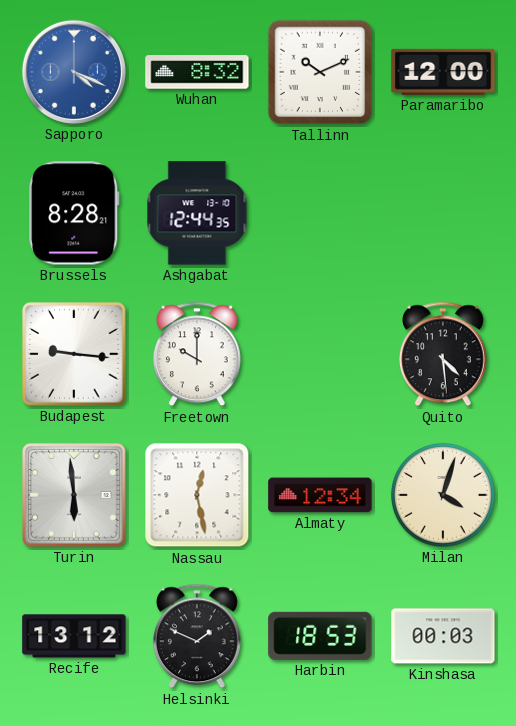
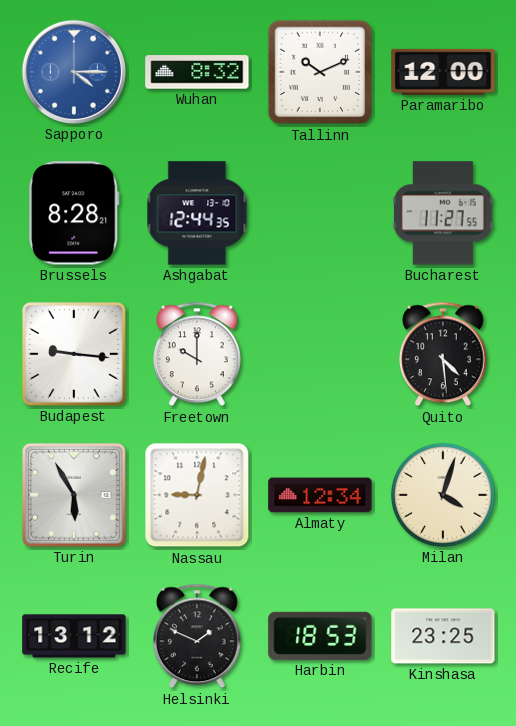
Sapporo: 4:19 -> 4:15
Bucharest: none -> 11:27
Turin: 5:59 -> 5:55
Nassau: 12:28 -> 9:02
Kinshasa: 00:03 -> 23:25
